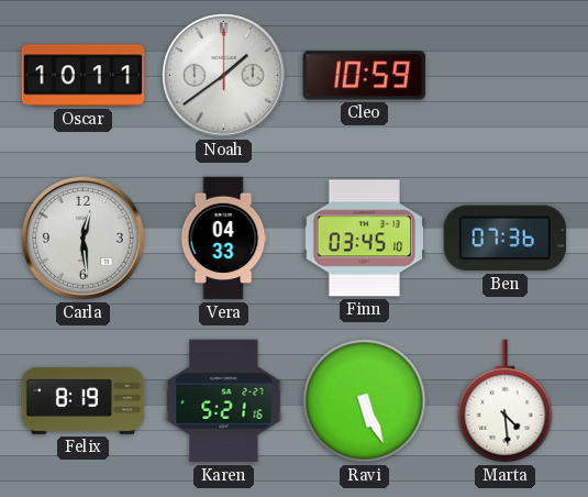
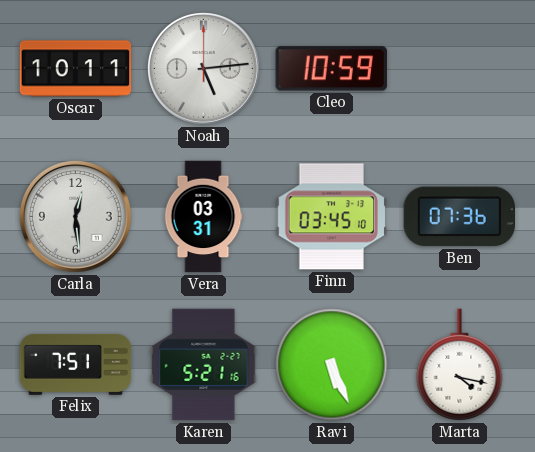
Noah: 1:39 -> 5:14
Vera: 04:33 -> 03:31
Felix: 8:19 -> 7:51
Marta: 4:29 -> 4:17
